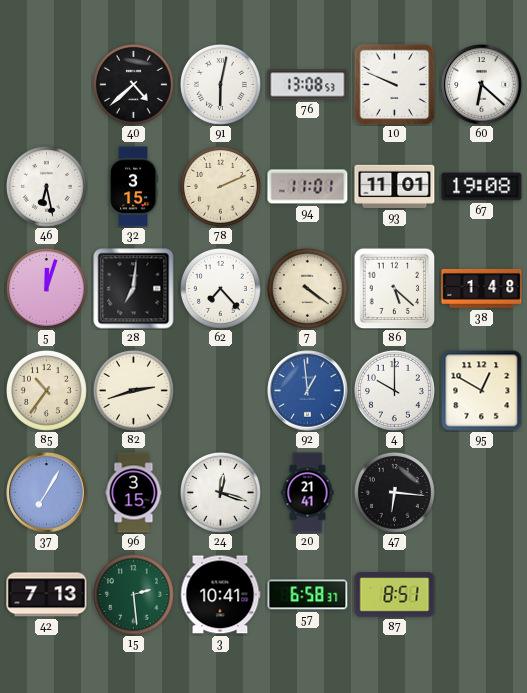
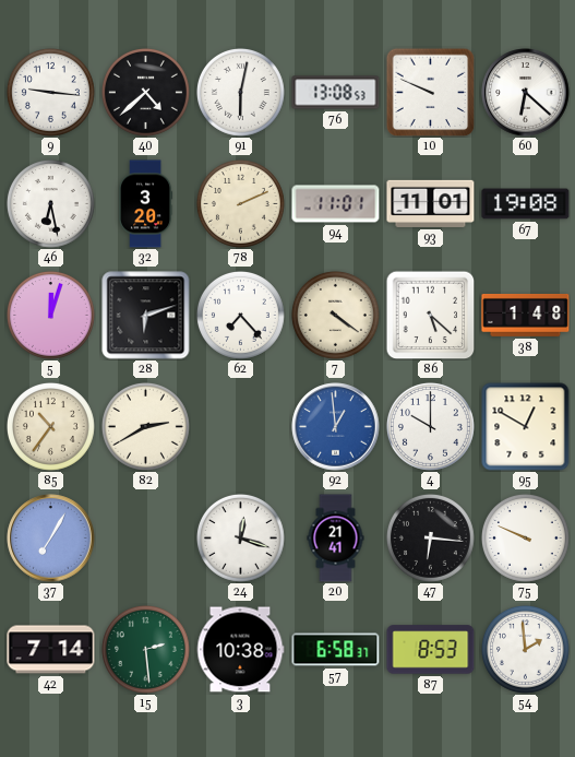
9: none -> 9:16
32: 3:15 -> 3:20
28: 7:01 -> 6:12
82: 2:42 -> 2:40
96: 3:15 -> none
75: none -> 9:49
42: 7:13 -> 7:14
3: 10:41 -> 10:38
87: 8:51 -> 8:53
54: none -> 1:59
